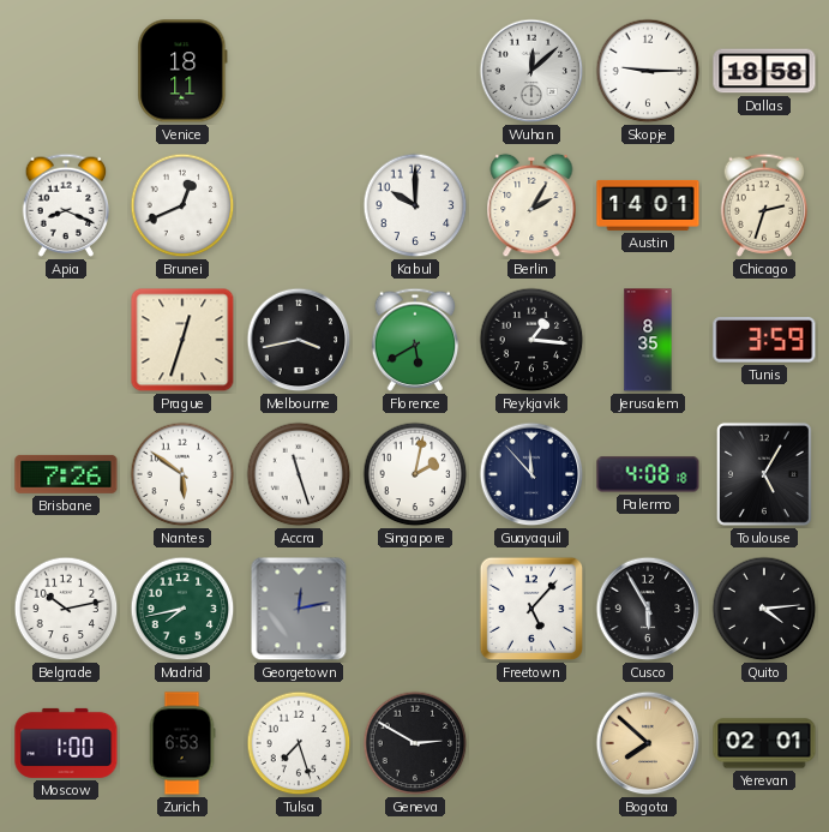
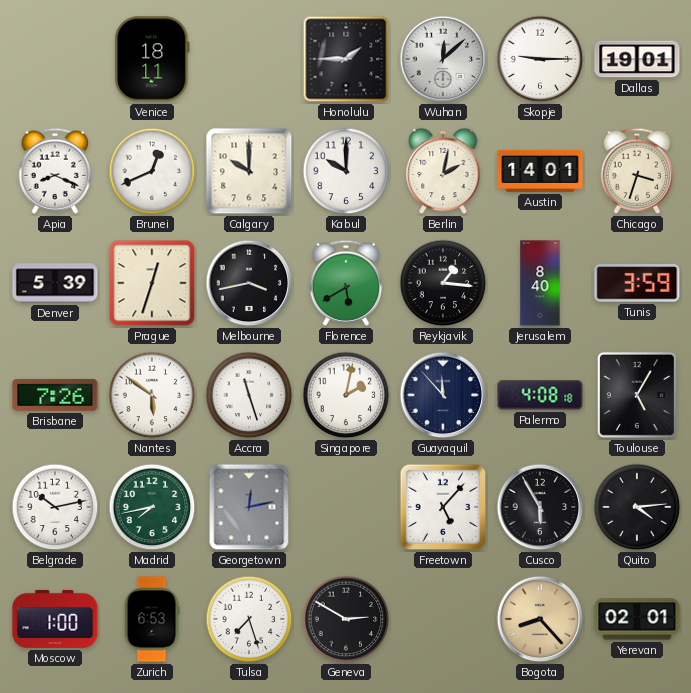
Honolulu: none -> 1:45
Dallas: 18:58 -> 19:01
Calgary: none -> 10:00
Berlin: 2:05 -> 2:02
Chicago: 2:33 -> 3:33
Denver: none -> 5:39
Jerusalem: 8:35 -> 8:40
Bogota: 7:52 -> 8:23
